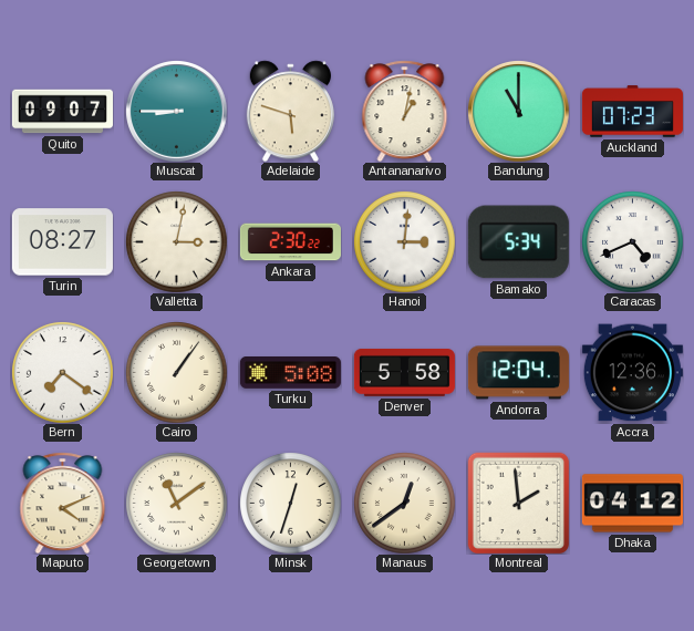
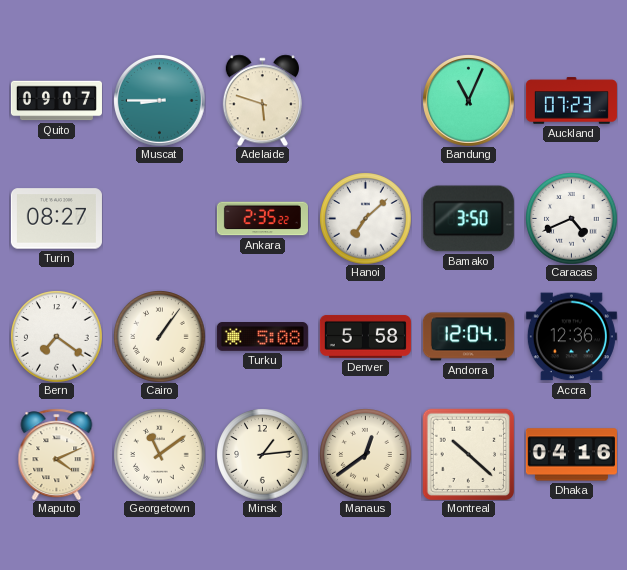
Antananarivo: 1:02 -> none
Bandung: 11:00 -> 11:04
Valletta: 3:02 -> none
Ankara: 2:30 -> 2:35
Hanoi: 3:01 -> 7:08
Bamako: 5:34 -> 3:50
Minsk: 12:33 -> 1:14
Montreal: 1:59 -> 10:22
Dhaka: 04:12 -> 04:16
